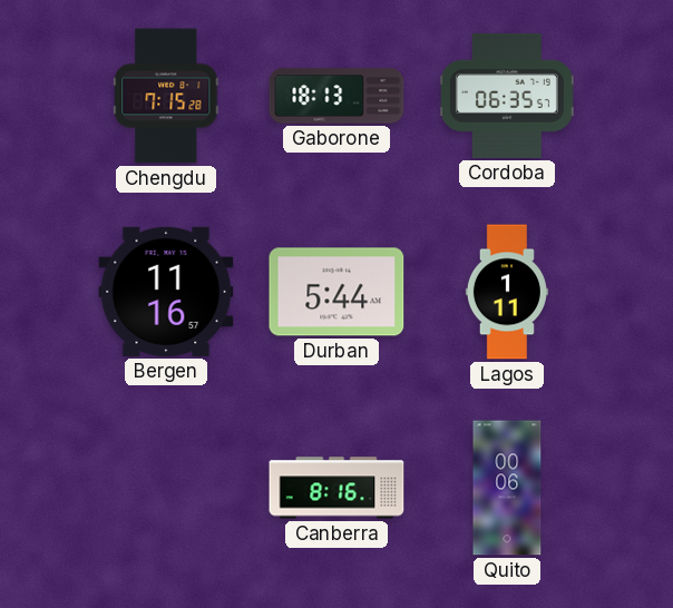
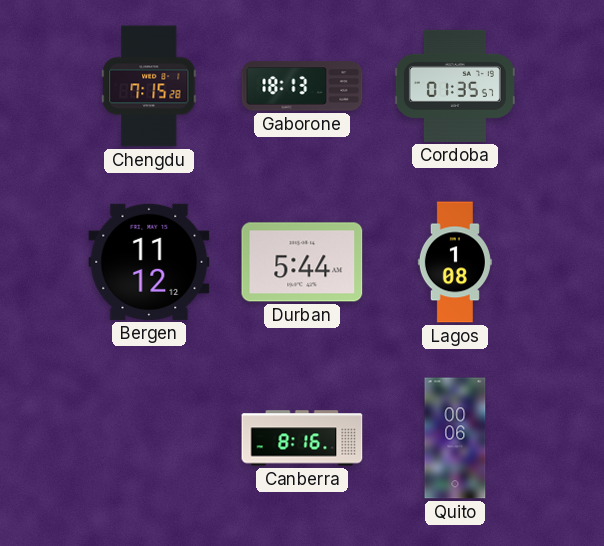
Cordoba: 06:35 -> 01:35
Bergen: 11:16 -> 11:12
Lagos: 1:11 -> 1:08
